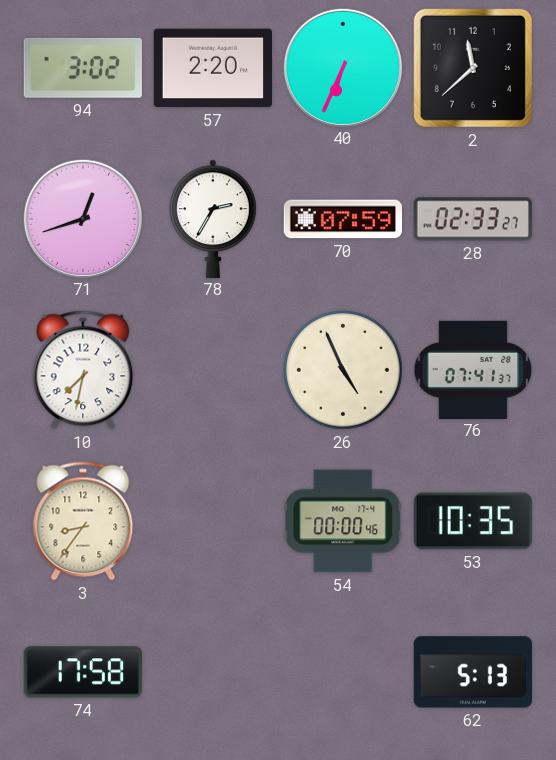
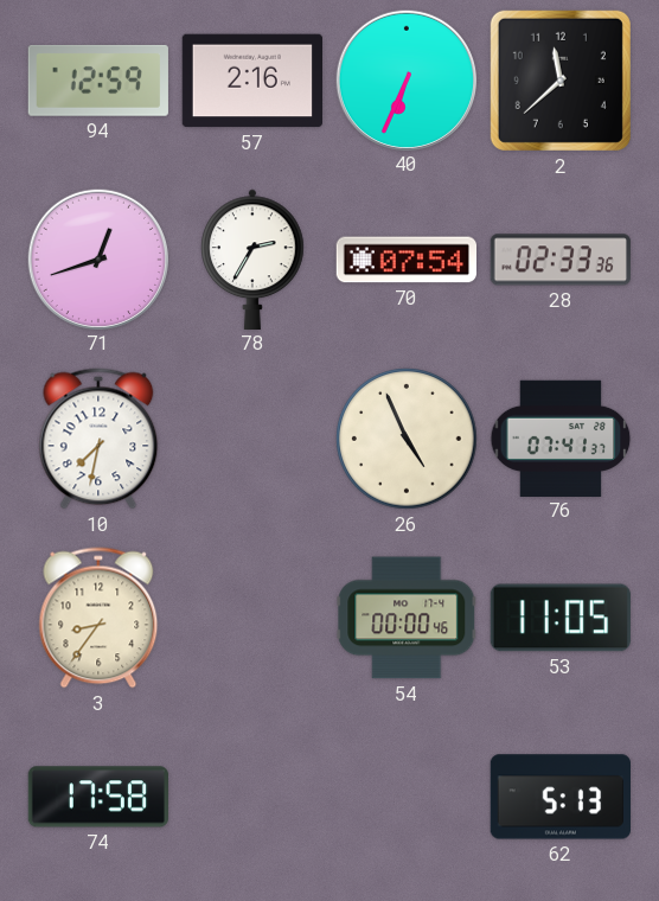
94: 3:02 -> 12:59
57: 2:20 -> 2:16
70: 07:59 -> 07:54
28: 02:33:27 -> 02:33:36
53: 10:35 -> 11:05
